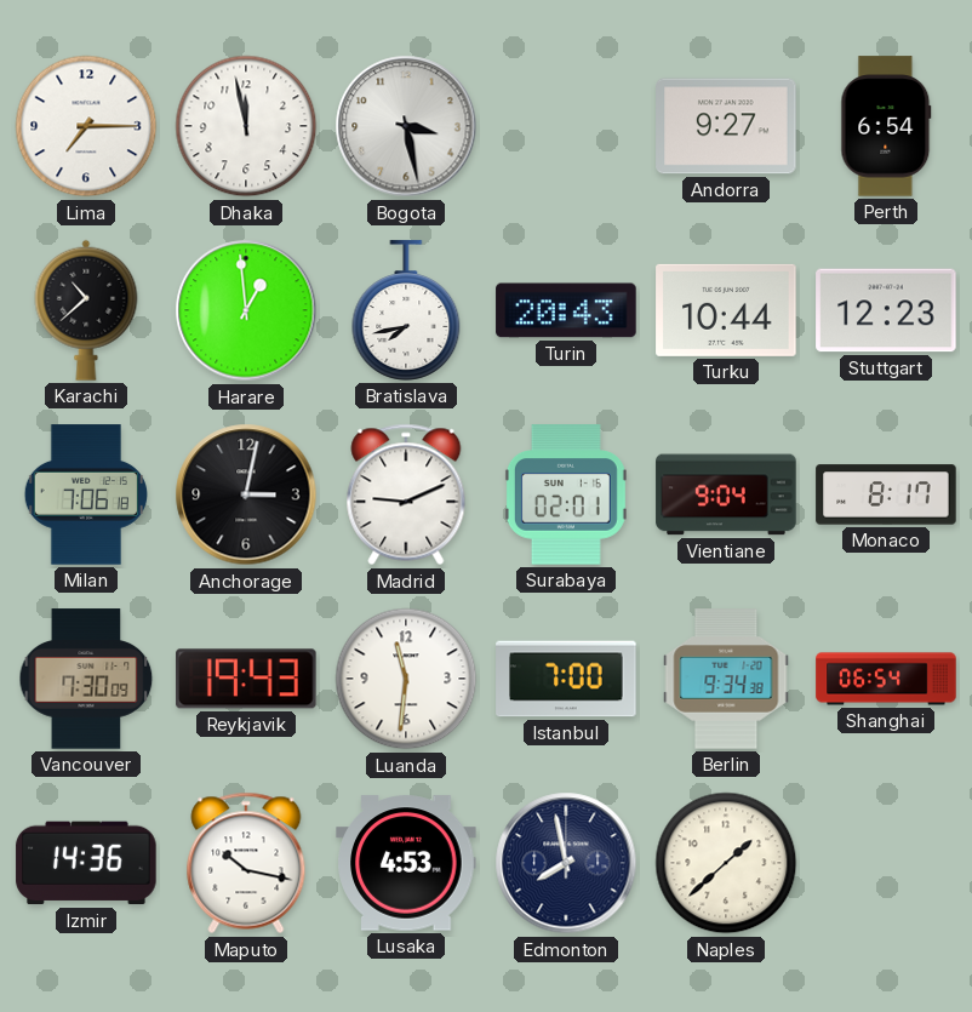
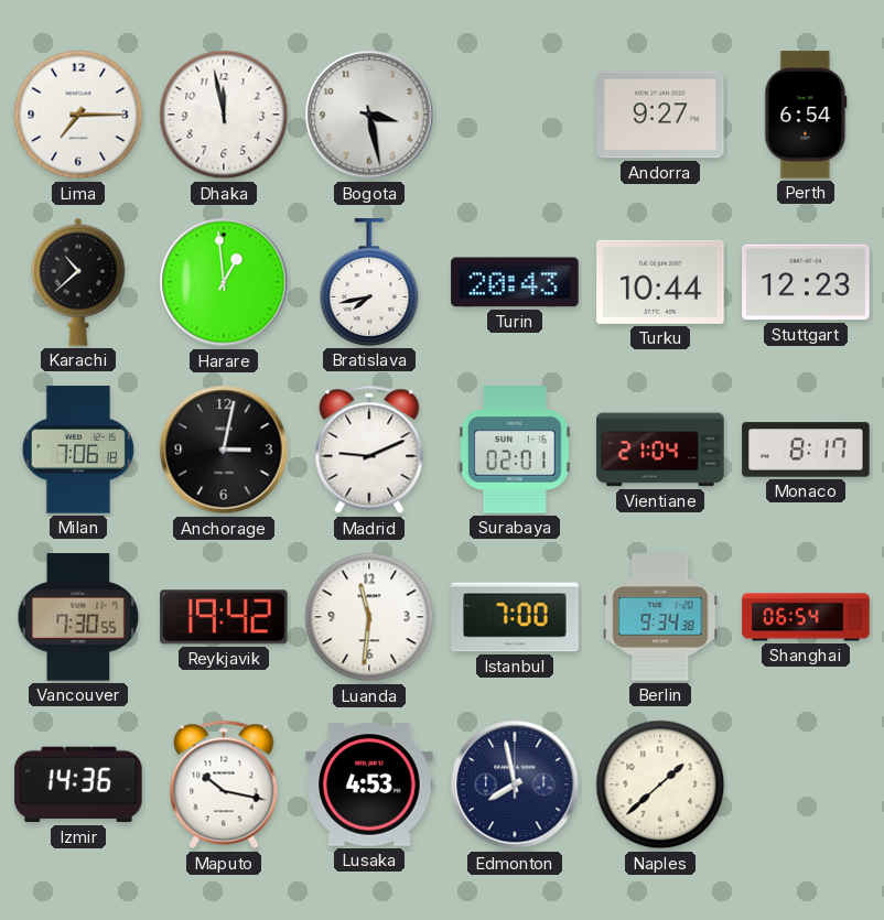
Vientiane: 9:04 -> 21:04
Vancouver: 7:30:09 -> 7:30:55
Reykjavik: 19:43 -> 19:42
